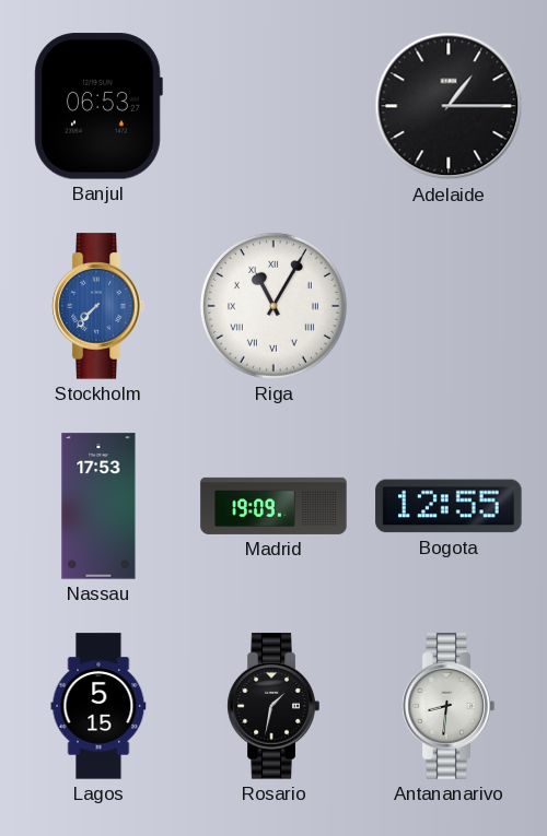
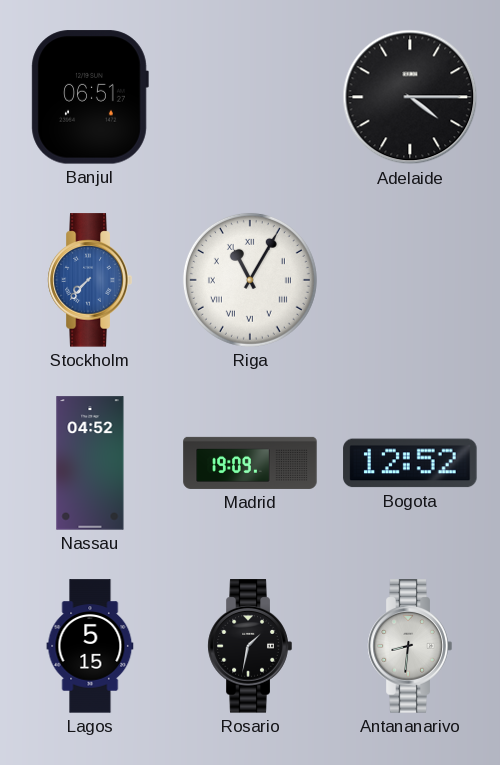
Banjul: 06:53 -> 06:51
Adelaide: 1:15 -> 4:15
Nassau: 17:53 -> 04:52
Bogota: 12:55 -> 12:52
